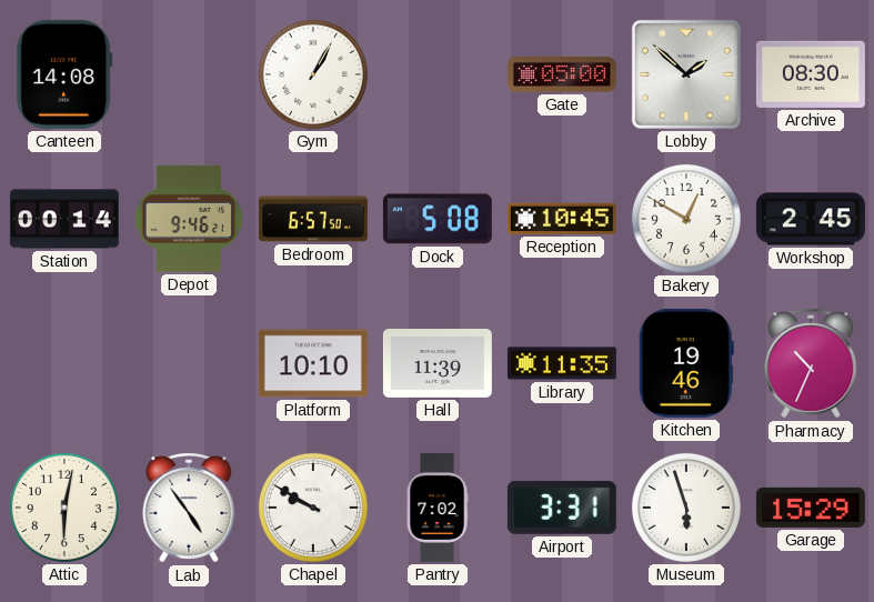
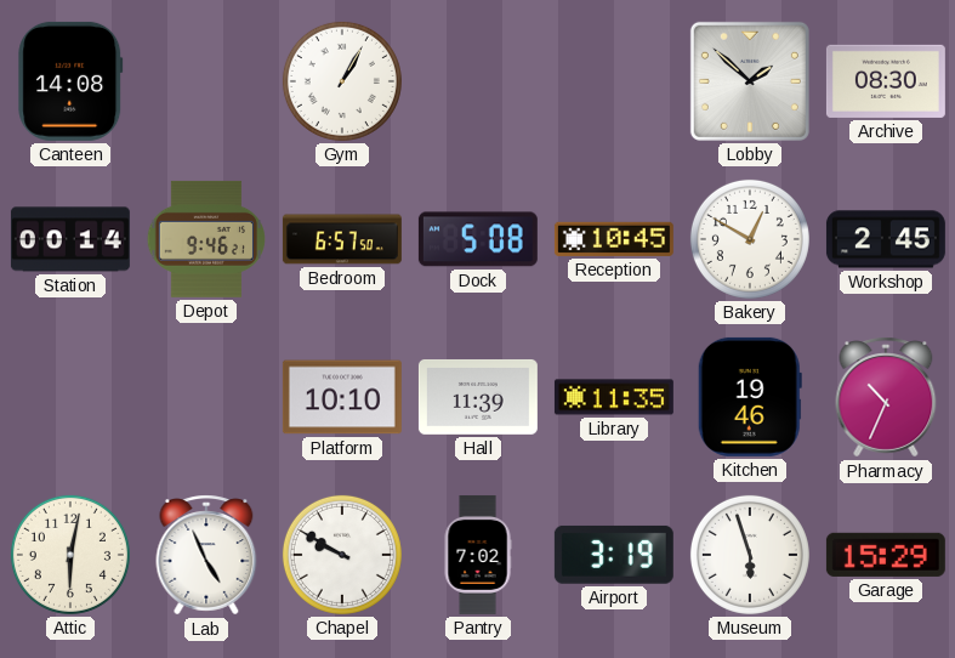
Gate: 05:00 -> none
Lab: 4:54 -> 4:56
Airport: 3:31 -> 3:19
